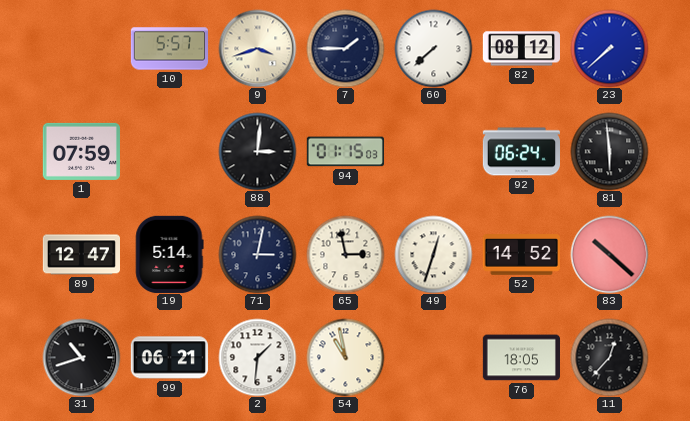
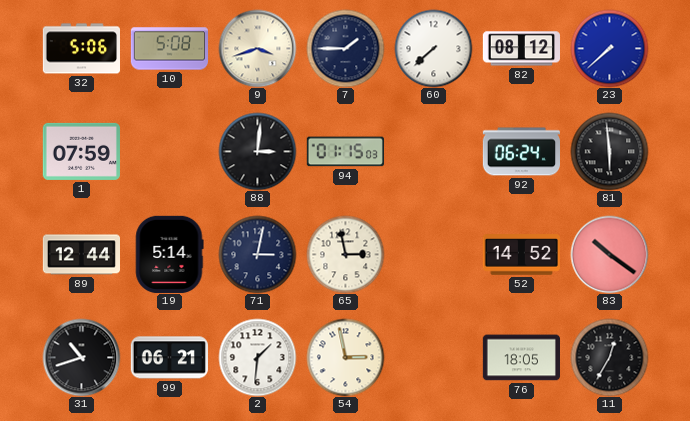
32: none -> 5:06
10: 5:57 -> 5:08
89: 12:47 -> 12:44
49: 12:33 -> none
83: 10:22 -> 10:21
54: 10:58 -> 2:58
11: 12:37 -> 12:35
